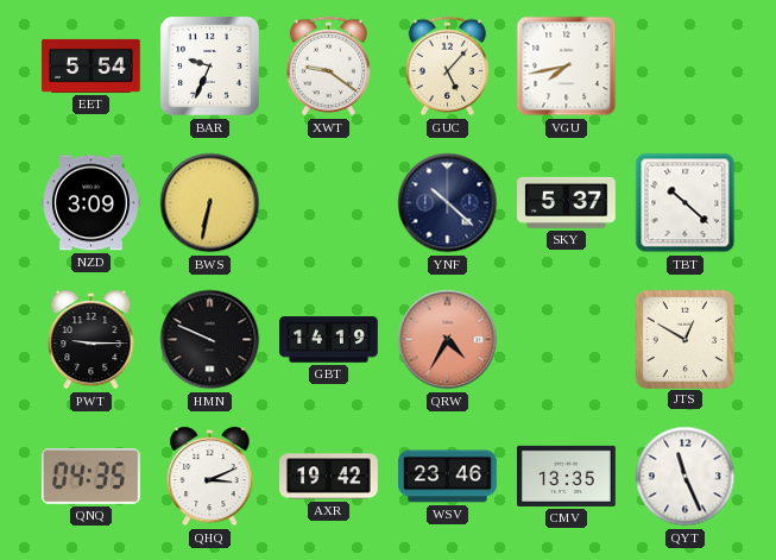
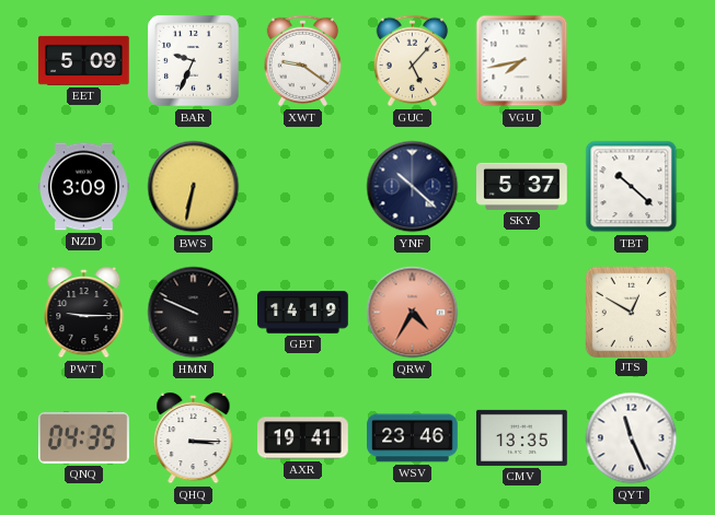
EET: 5:54 -> 5:09
QHQ: 3:11 -> 3:15
AXR: 19:42 -> 19:41
